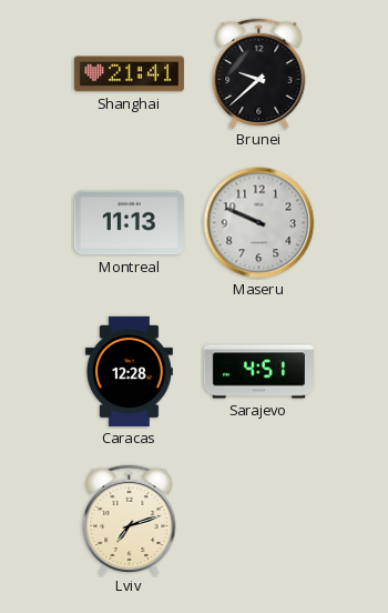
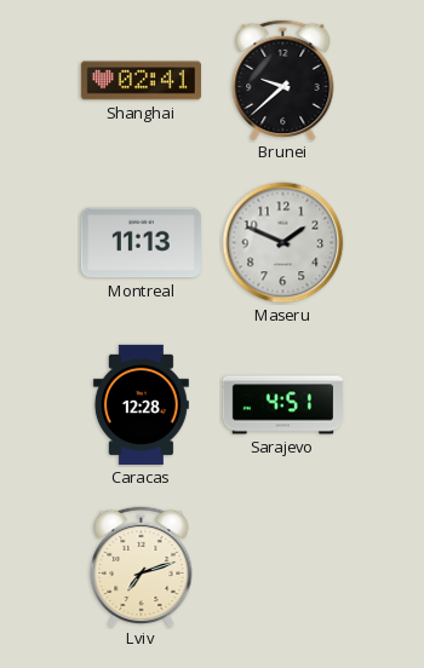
Shanghai: 21:41 -> 02:41
Maseru: 9:49 -> 1:49
